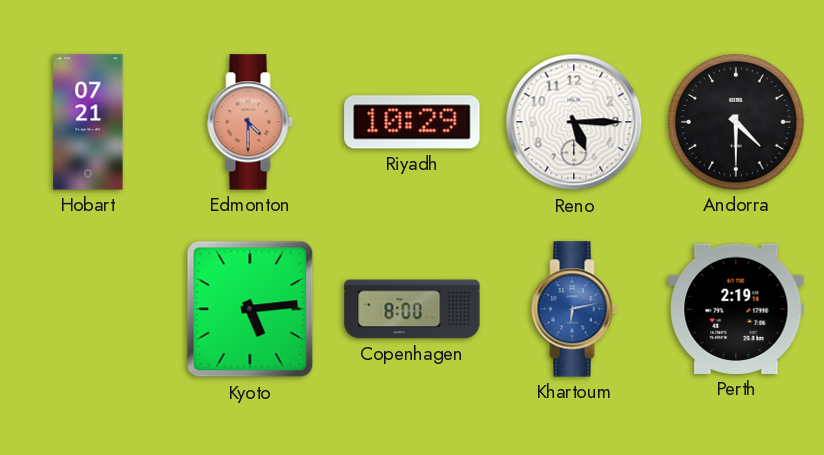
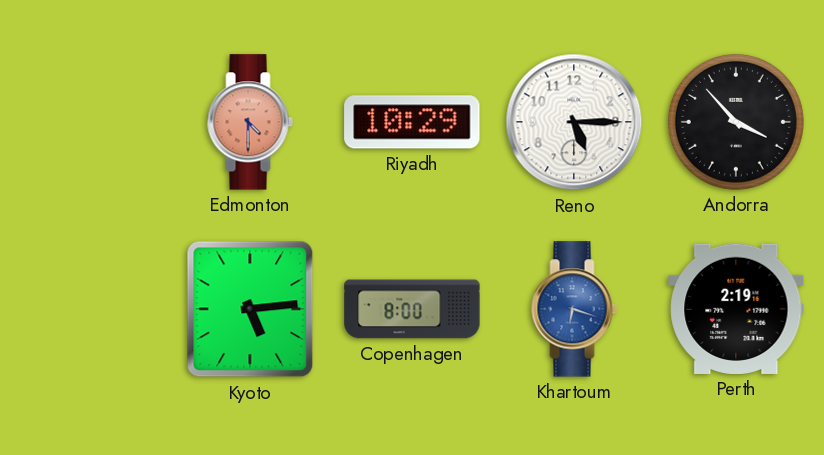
Hobart: 07:21 -> none
Andorra: 4:30 -> 3:53
Khartoum: 6:13 -> 6:18
